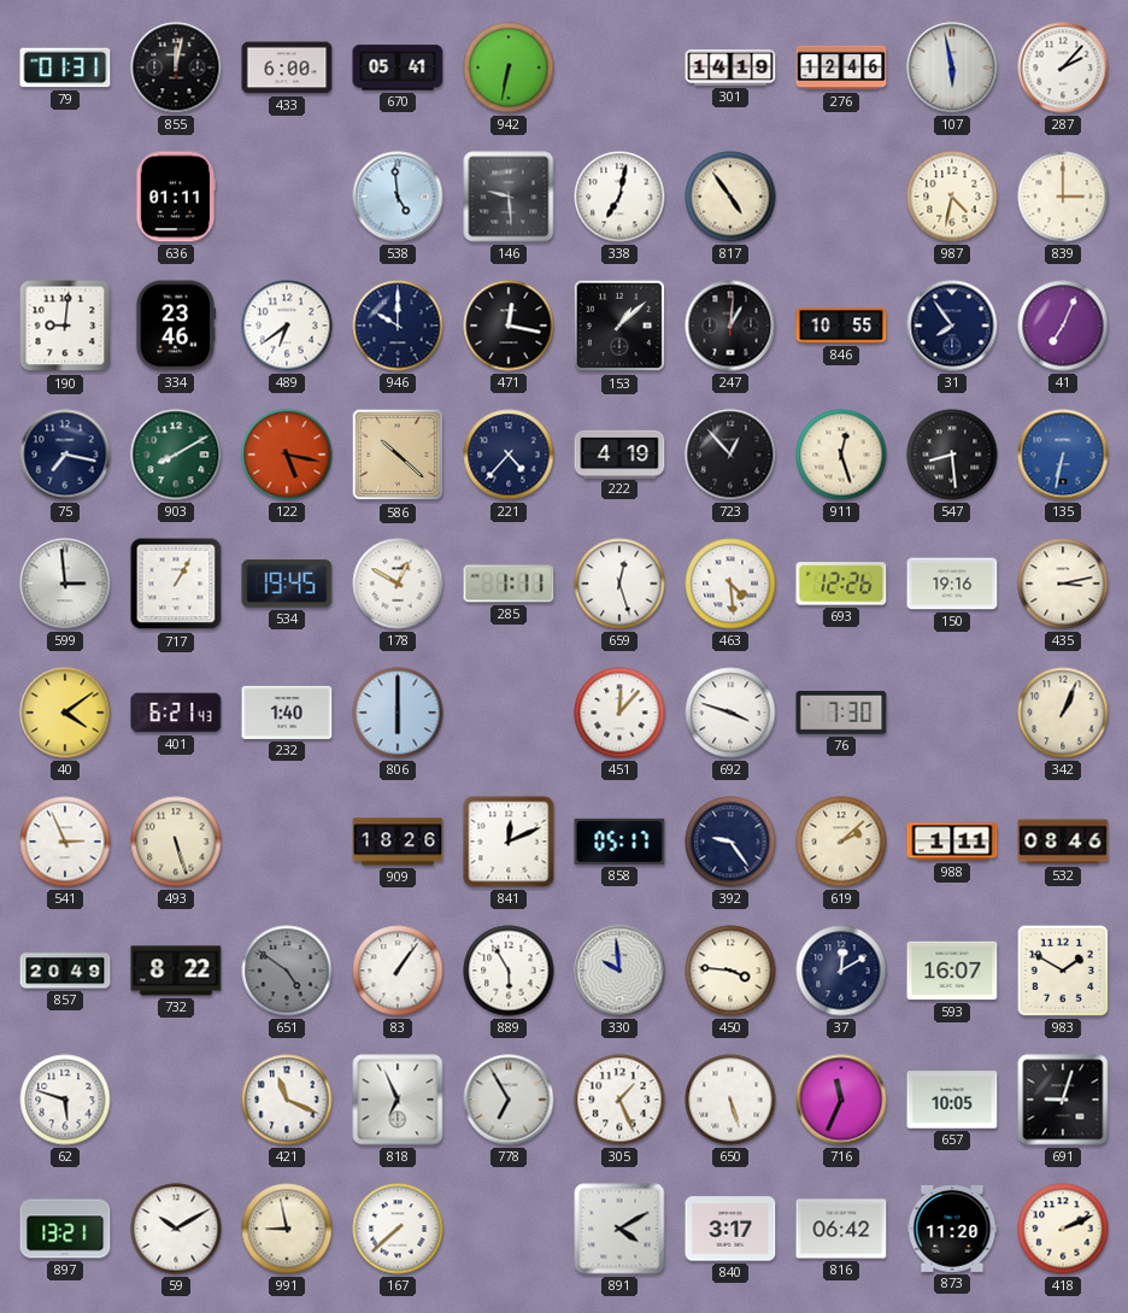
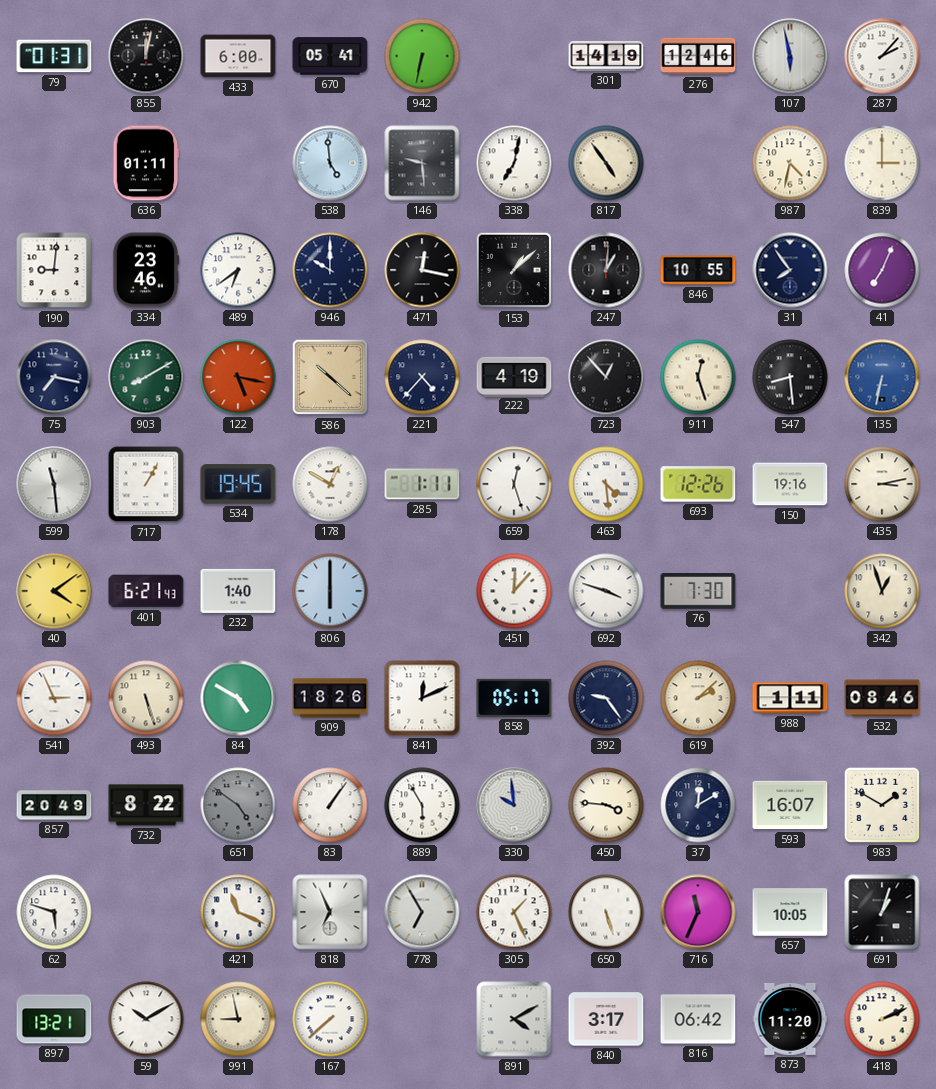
599: 2:59 -> 11:29
342: 1:04 -> 12:57
84: none -> 4:50
691: 9:03 -> 1:03
